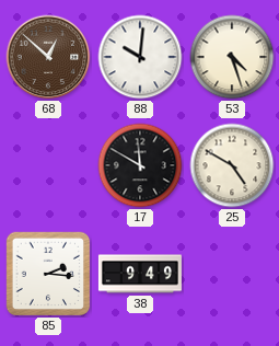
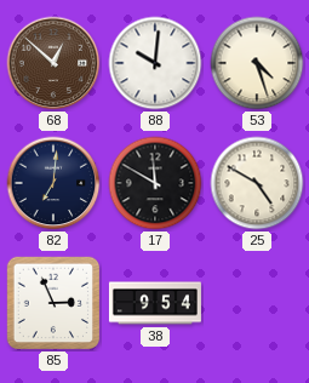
82: none -> 7:01
85: 2:16 -> 2:56
38: 9:49 -> 9:54
